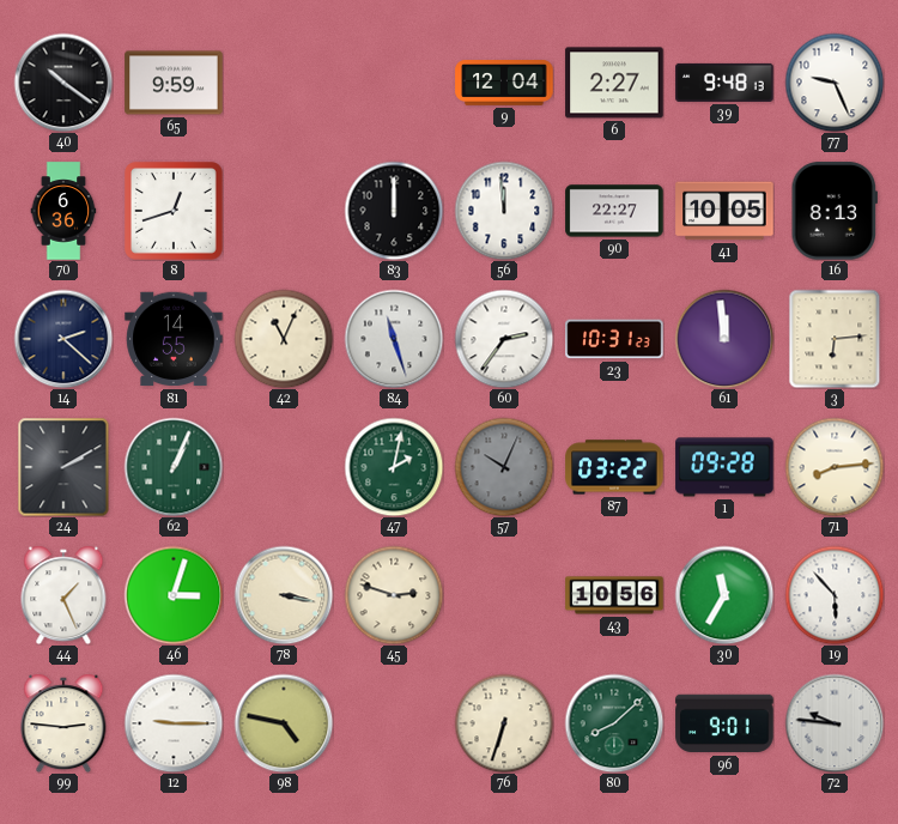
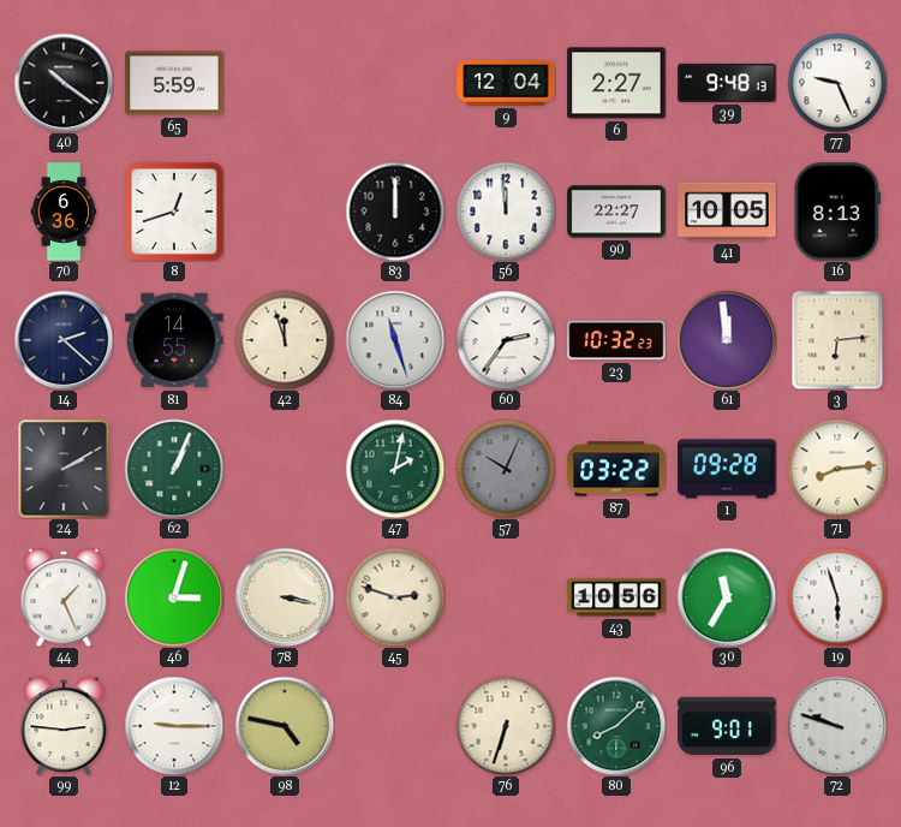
65: 9:59 -> 5:59
42: 11:04 -> 11:57
23: 10:31 -> 10:32
19: 5:53 -> 5:57
72: 9:46 -> 9:48
